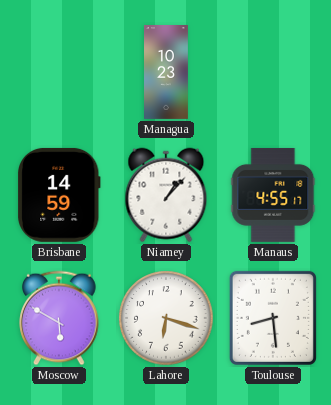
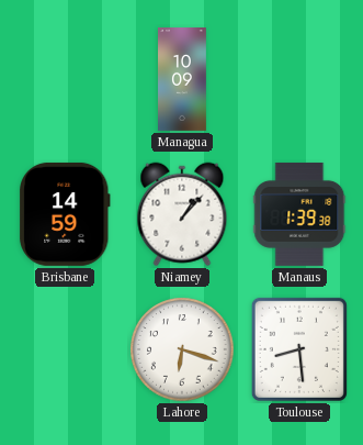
Managua: 10:23 -> 10:09
Manaus: 4:55 -> 1:39
Moscow: 5:50 -> none
